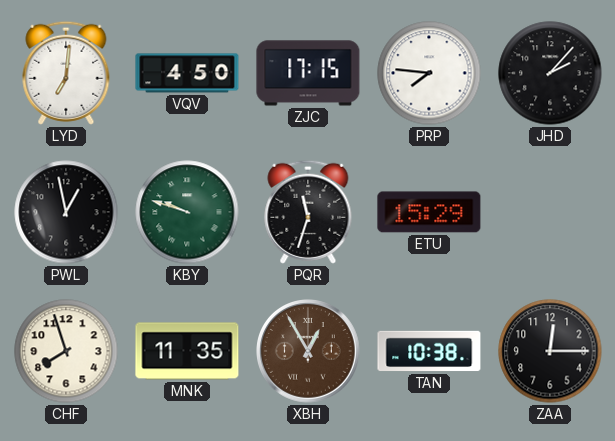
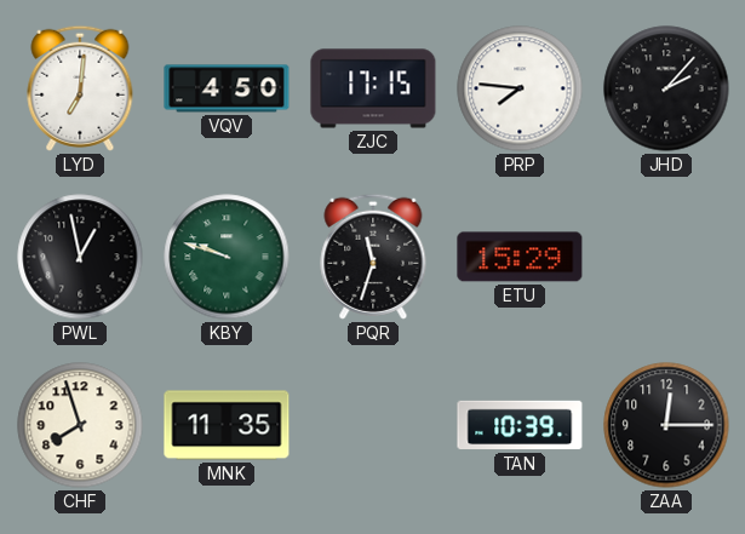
XBH: 12:55 -> none
TAN: 10:38 -> 10:39
